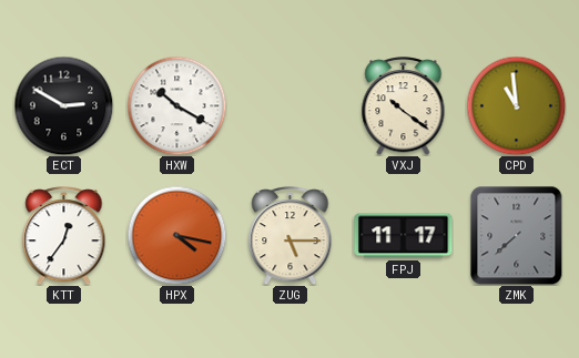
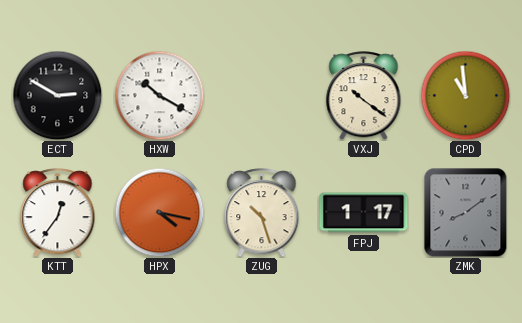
ZUG: 5:15 -> 10:27
FPJ: 11:17 -> 1:17
ZMK: 7:38 -> 8:09
